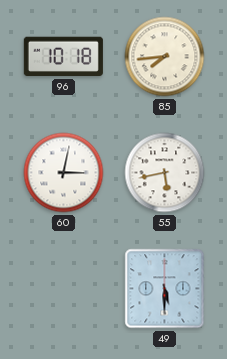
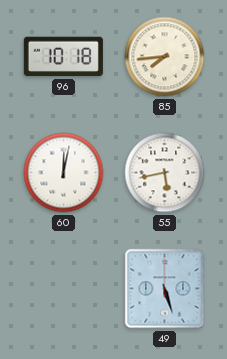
60: 3:02 -> 12:02
49: 5:30 -> 5:27
